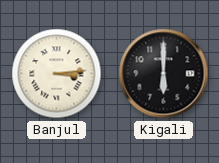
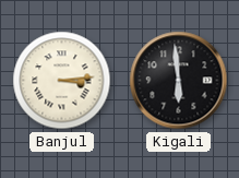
Kigali: 6:00 -> 5:59
